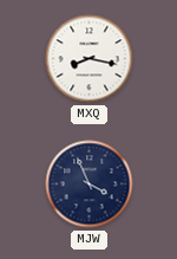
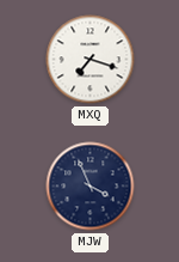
MXQ: 8:17 -> 7:18
